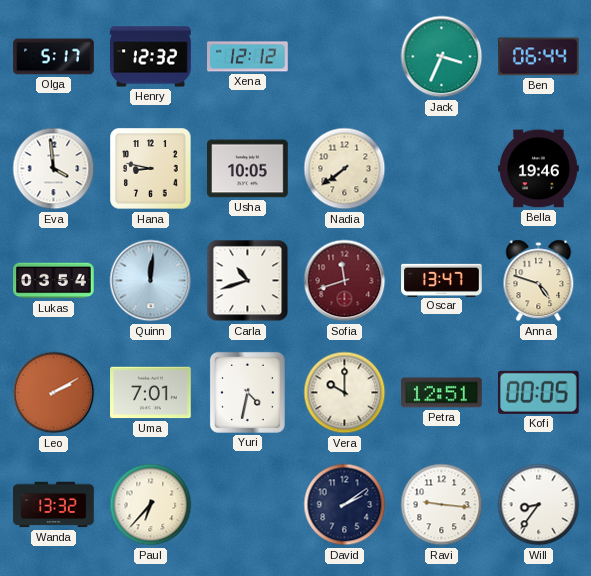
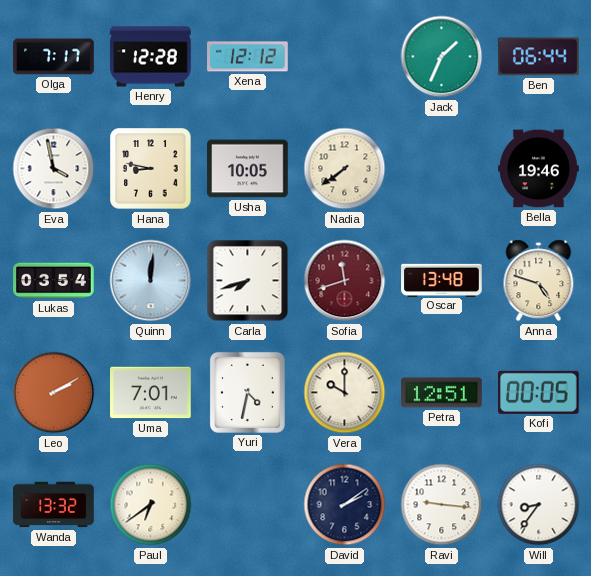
Olga: 5:17 -> 7:17
Henry: 12:32 -> 12:28
Jack: 3:34 -> 1:34
Eva: 3:59 -> 3:58
Carla: 10:42 -> 7:42
Oscar: 13:47 -> 13:48
Paul: 6:37 -> 6:39
